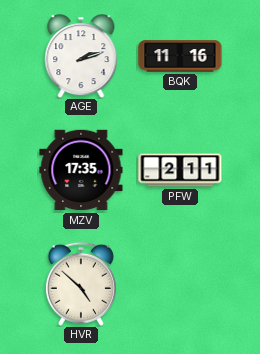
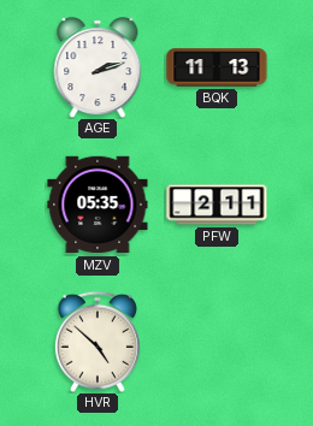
BQK: 11:16 -> 11:13
MZV: 17:35 -> 05:35
